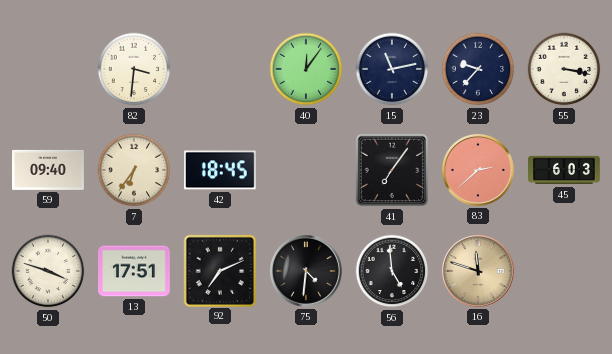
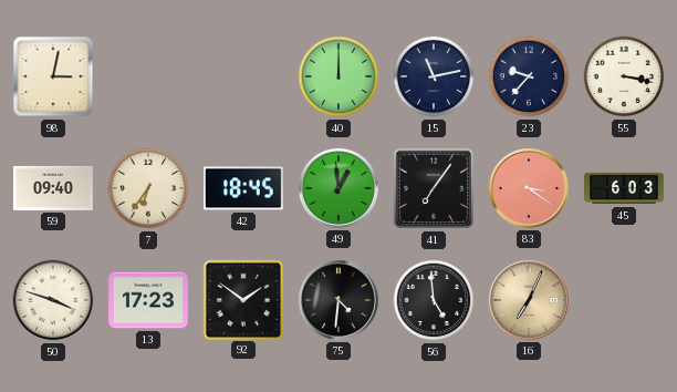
98: none -> 3:02
82: 3:31 -> none
40: 12:06 -> 12:00
49: none -> 12:59
83: 2:38 -> 3:21
13: 17:51 -> 17:23
92: 7:11 -> 1:51
16: 11:48 -> 7:04
